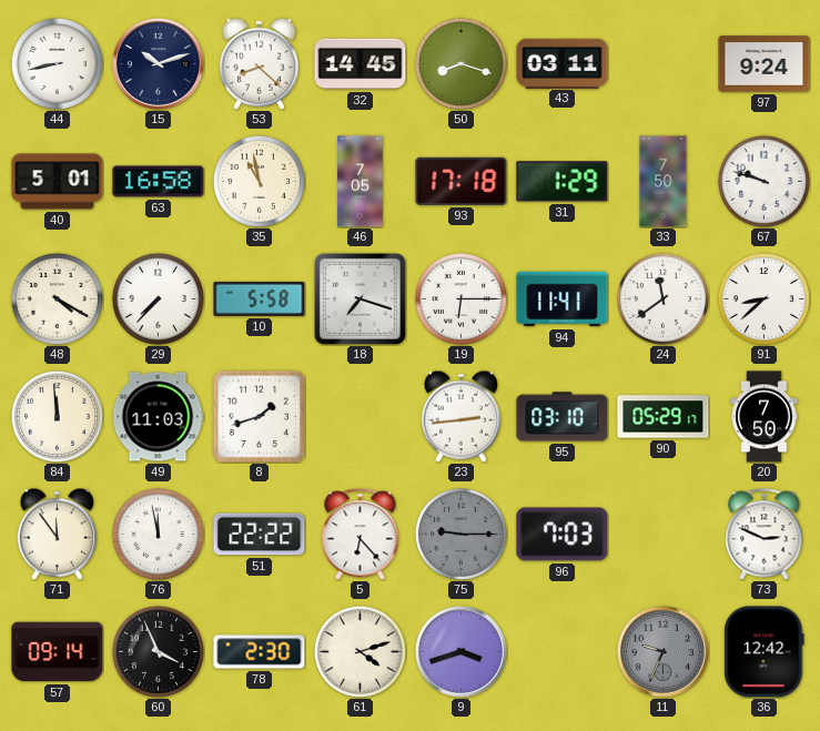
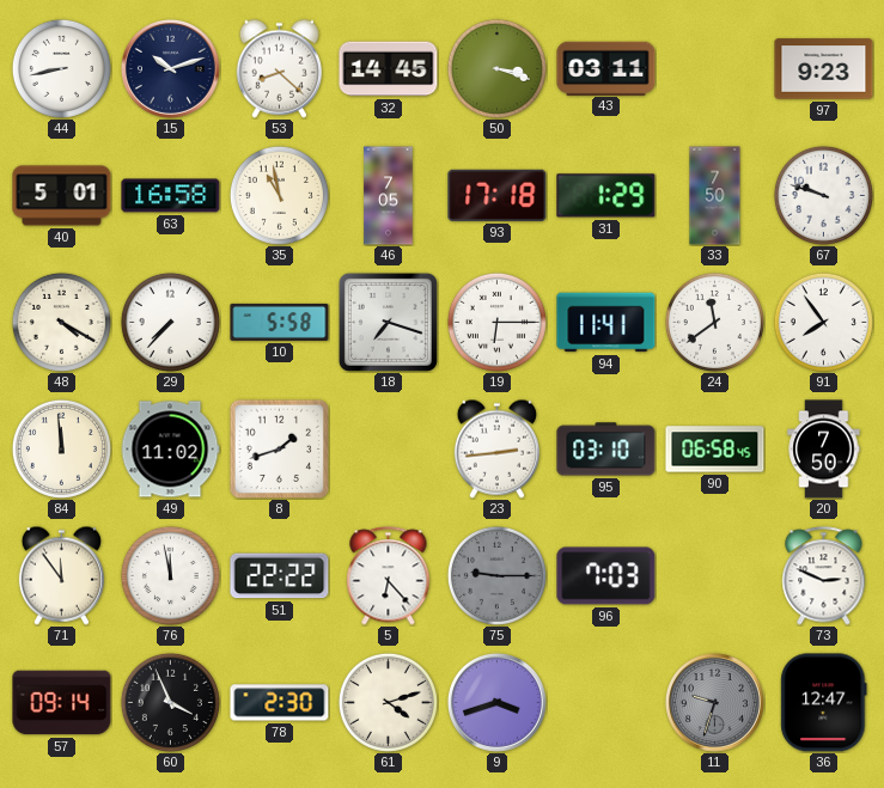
50: 8:18 -> 3:18
97: 9:24 -> 9:23
91: 8:38 -> 7:54
49: 11:03 -> 11:02
90: 05:29 -> 06:58
11: 9:34 -> 9:33
36: 12:42 -> 12:47
